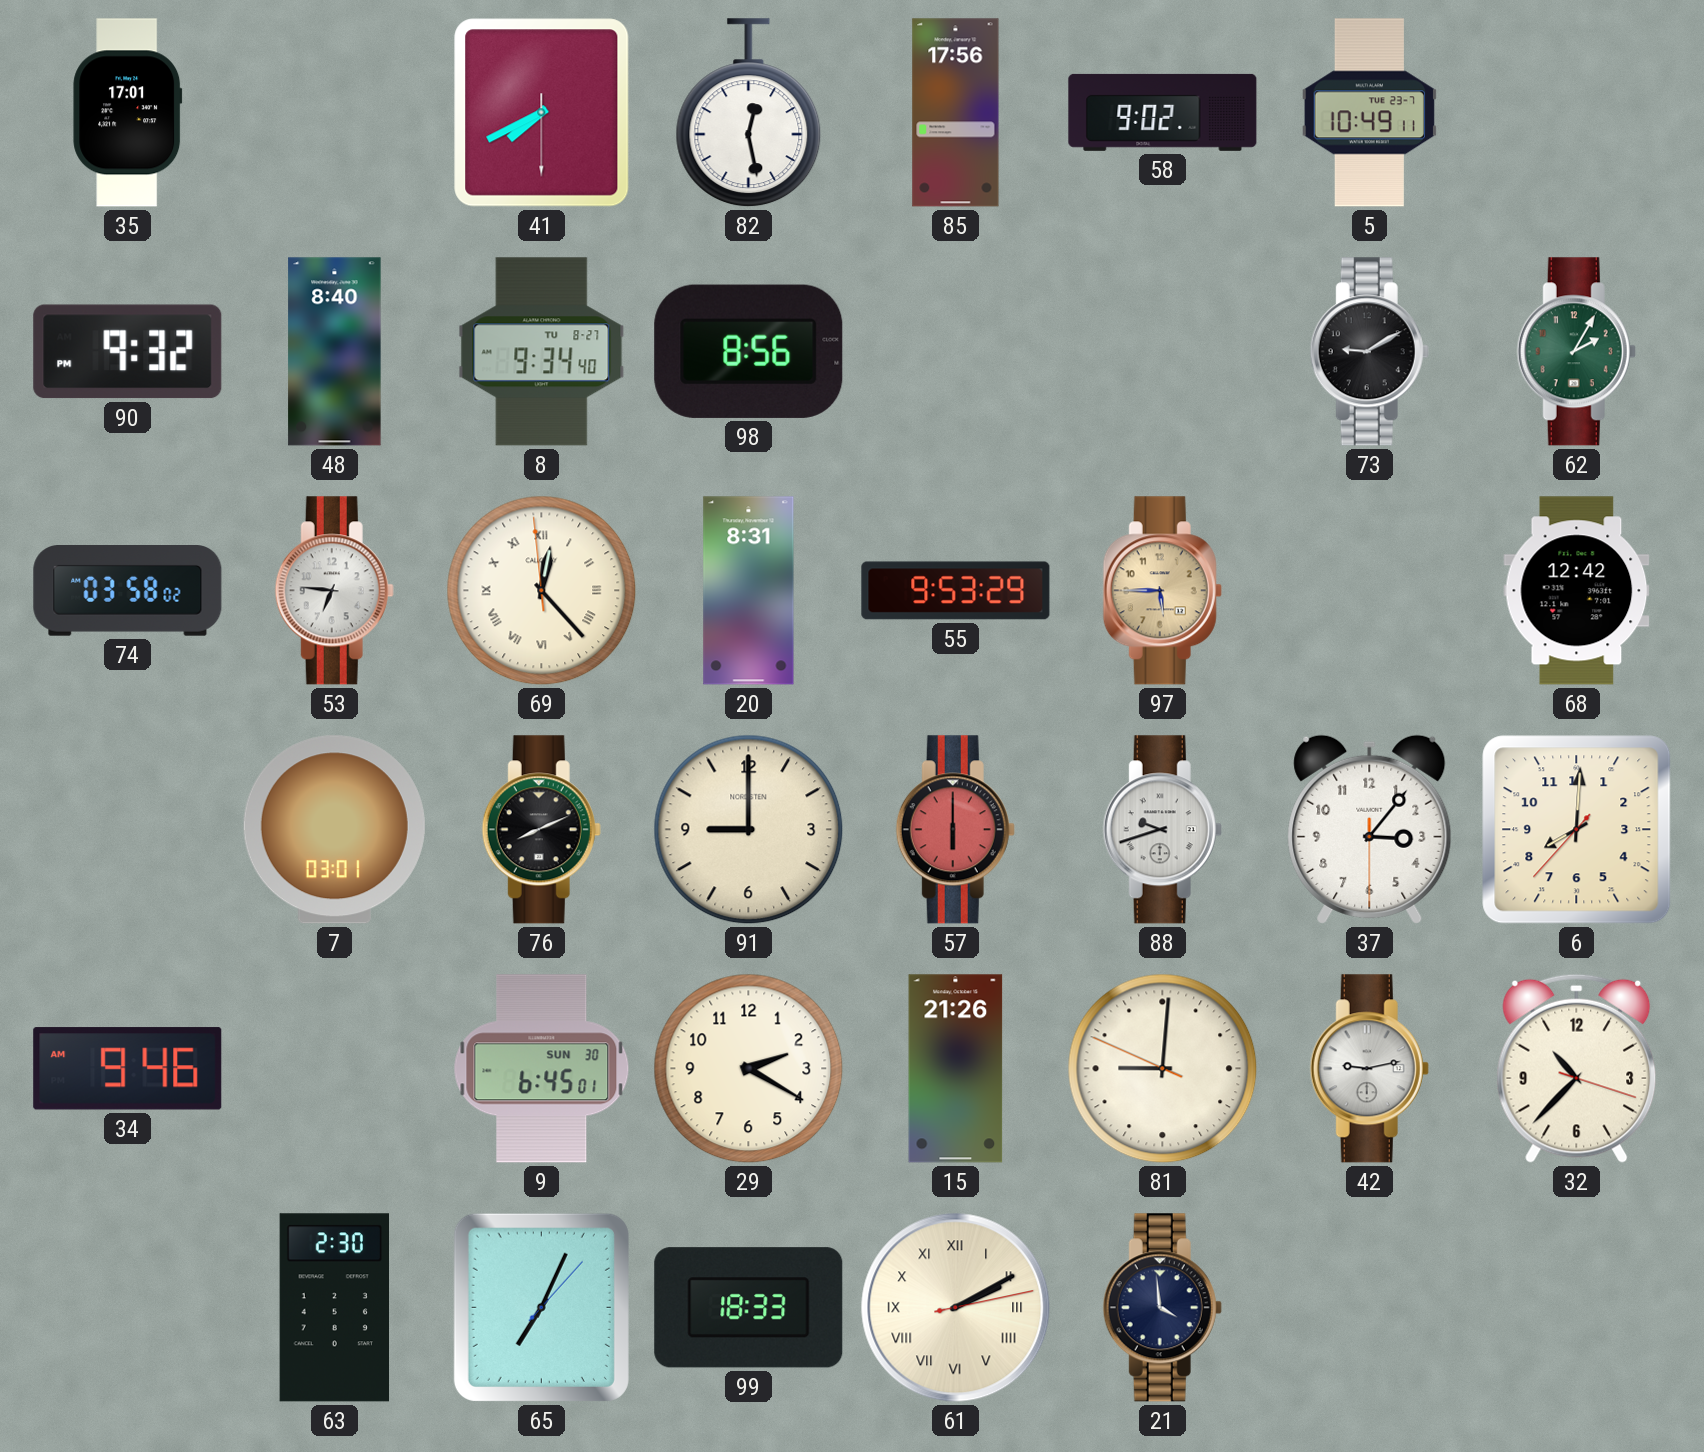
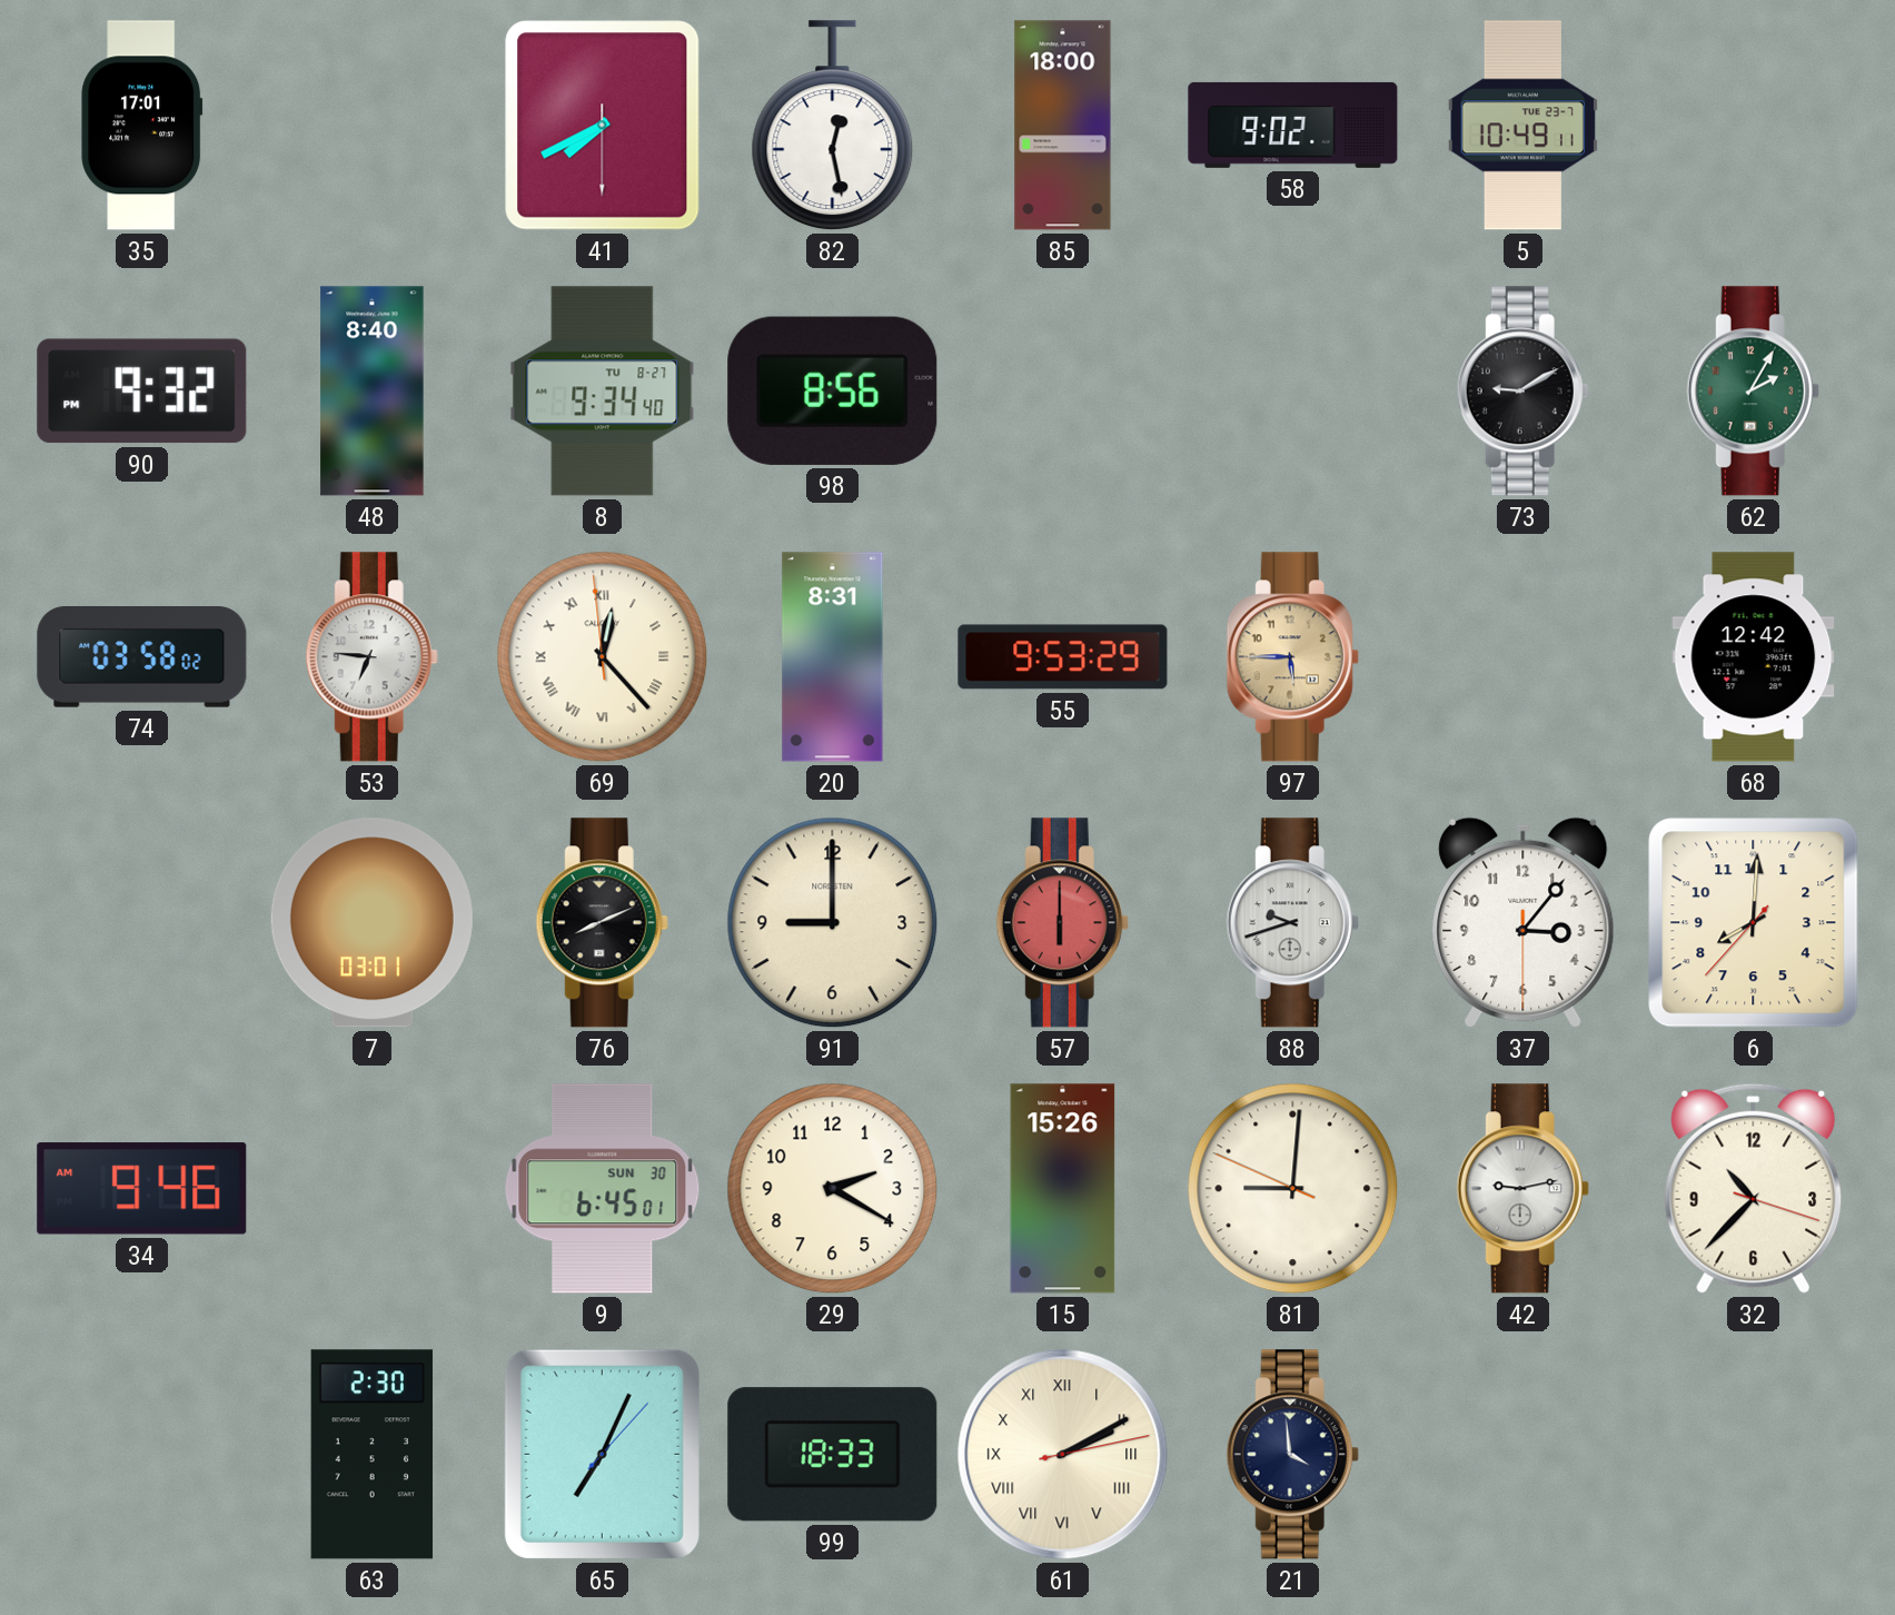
85: 17:56 -> 18:00
15: 21:26 -> 15:26
